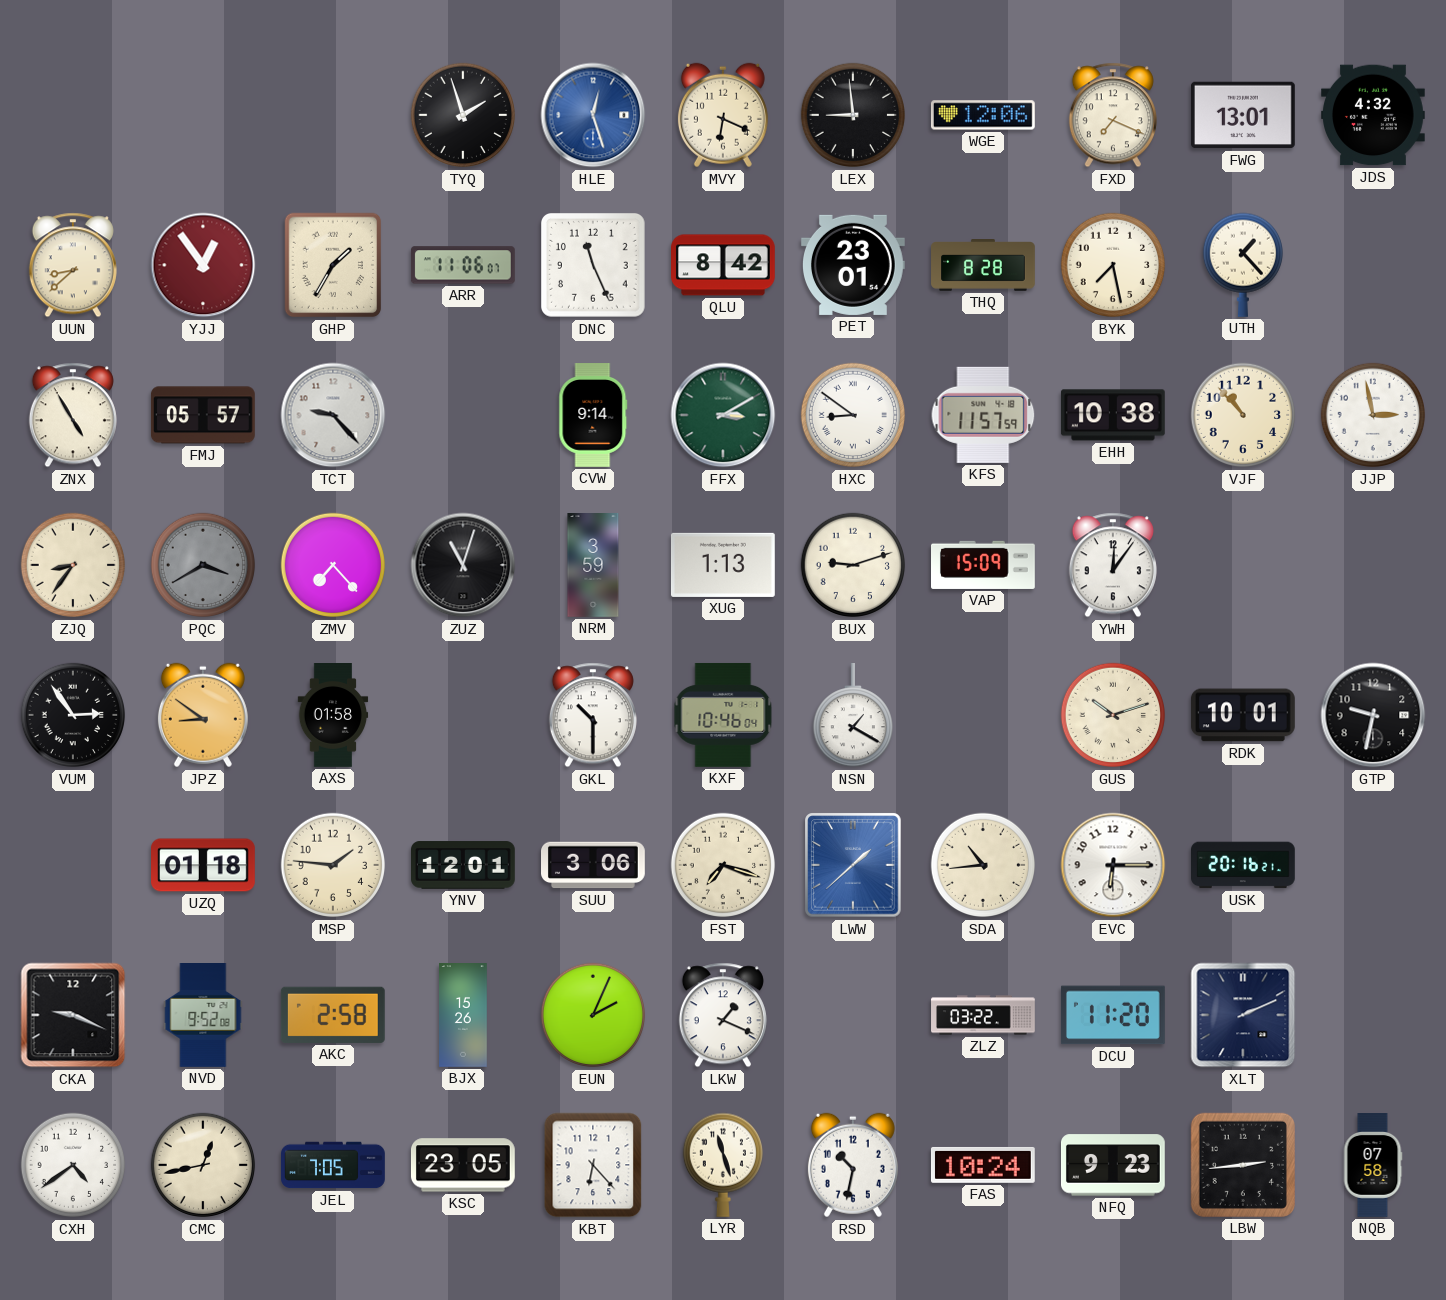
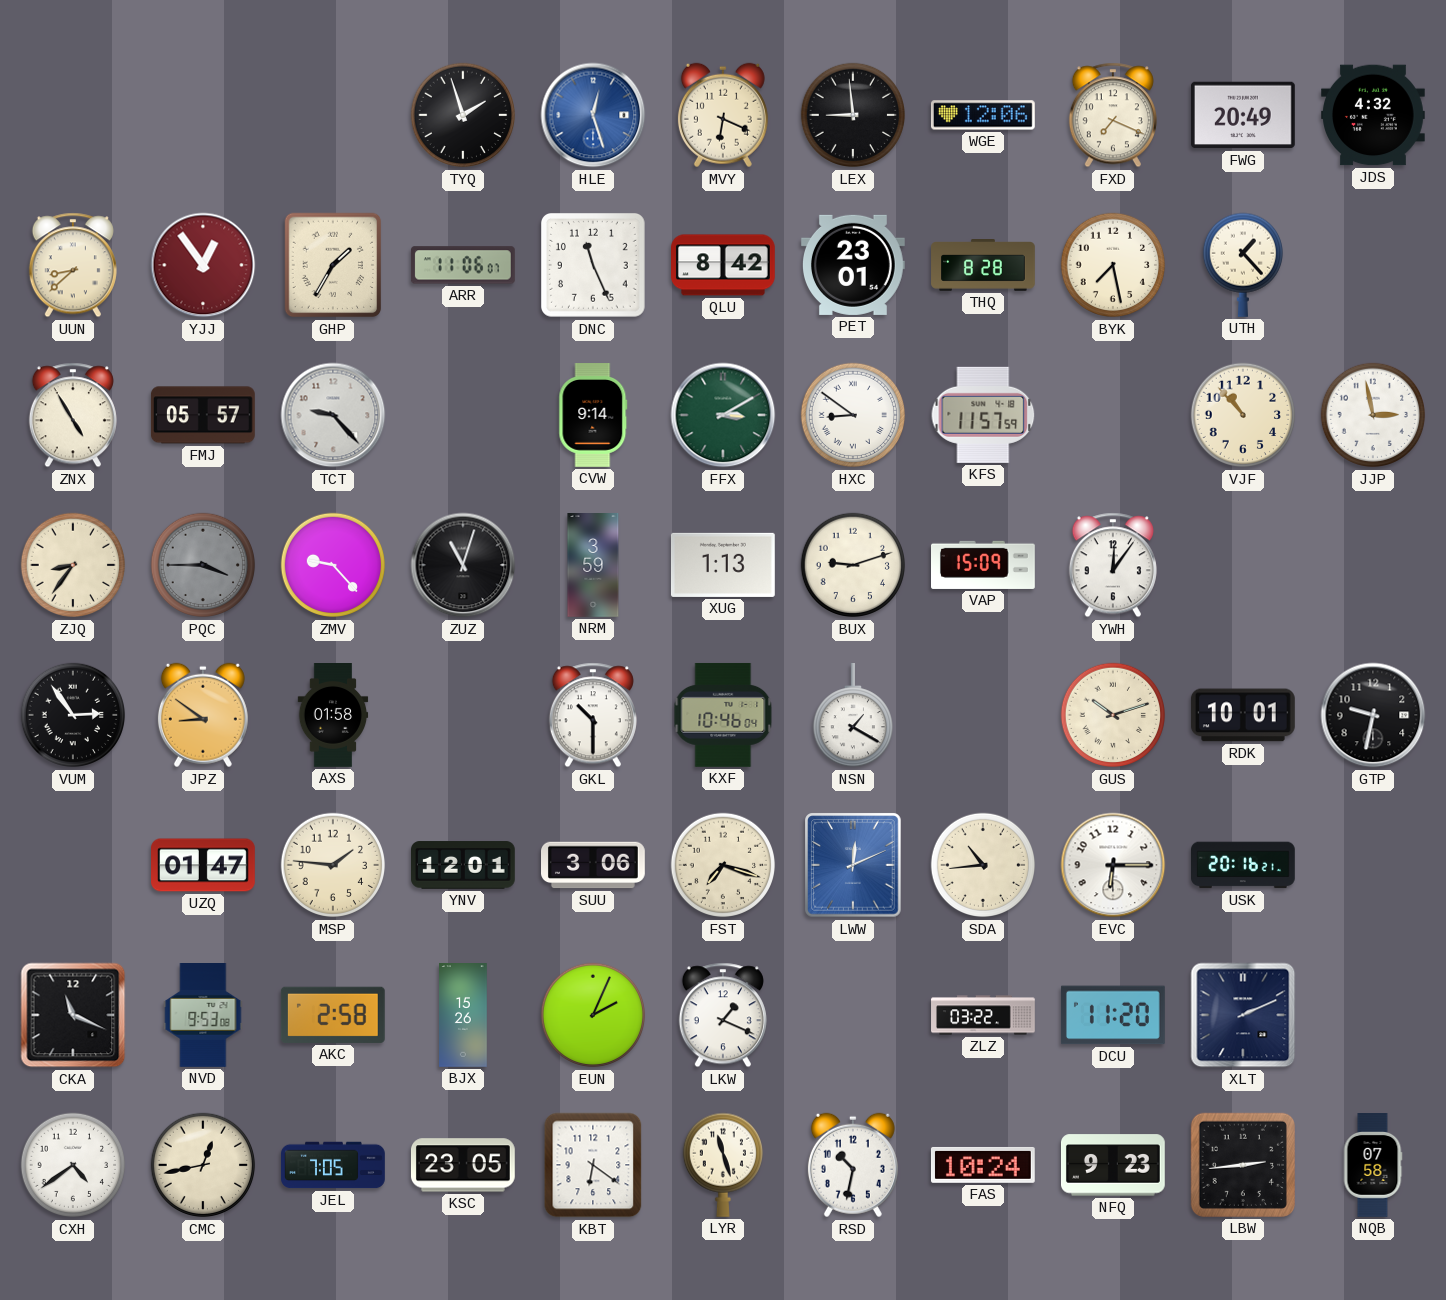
FWG: 13:01 -> 20:49
EHH: 10:38 -> none
PQC: 3:40 -> 3:45
ZMV: 7:23 -> 9:23
UZQ: 01:18 -> 01:47
LWW: 1:38 -> 12:11
CKA: 9:19 -> 11:19
NVD: 9:52 -> 9:53
KBT: 6:23 -> 6:21
